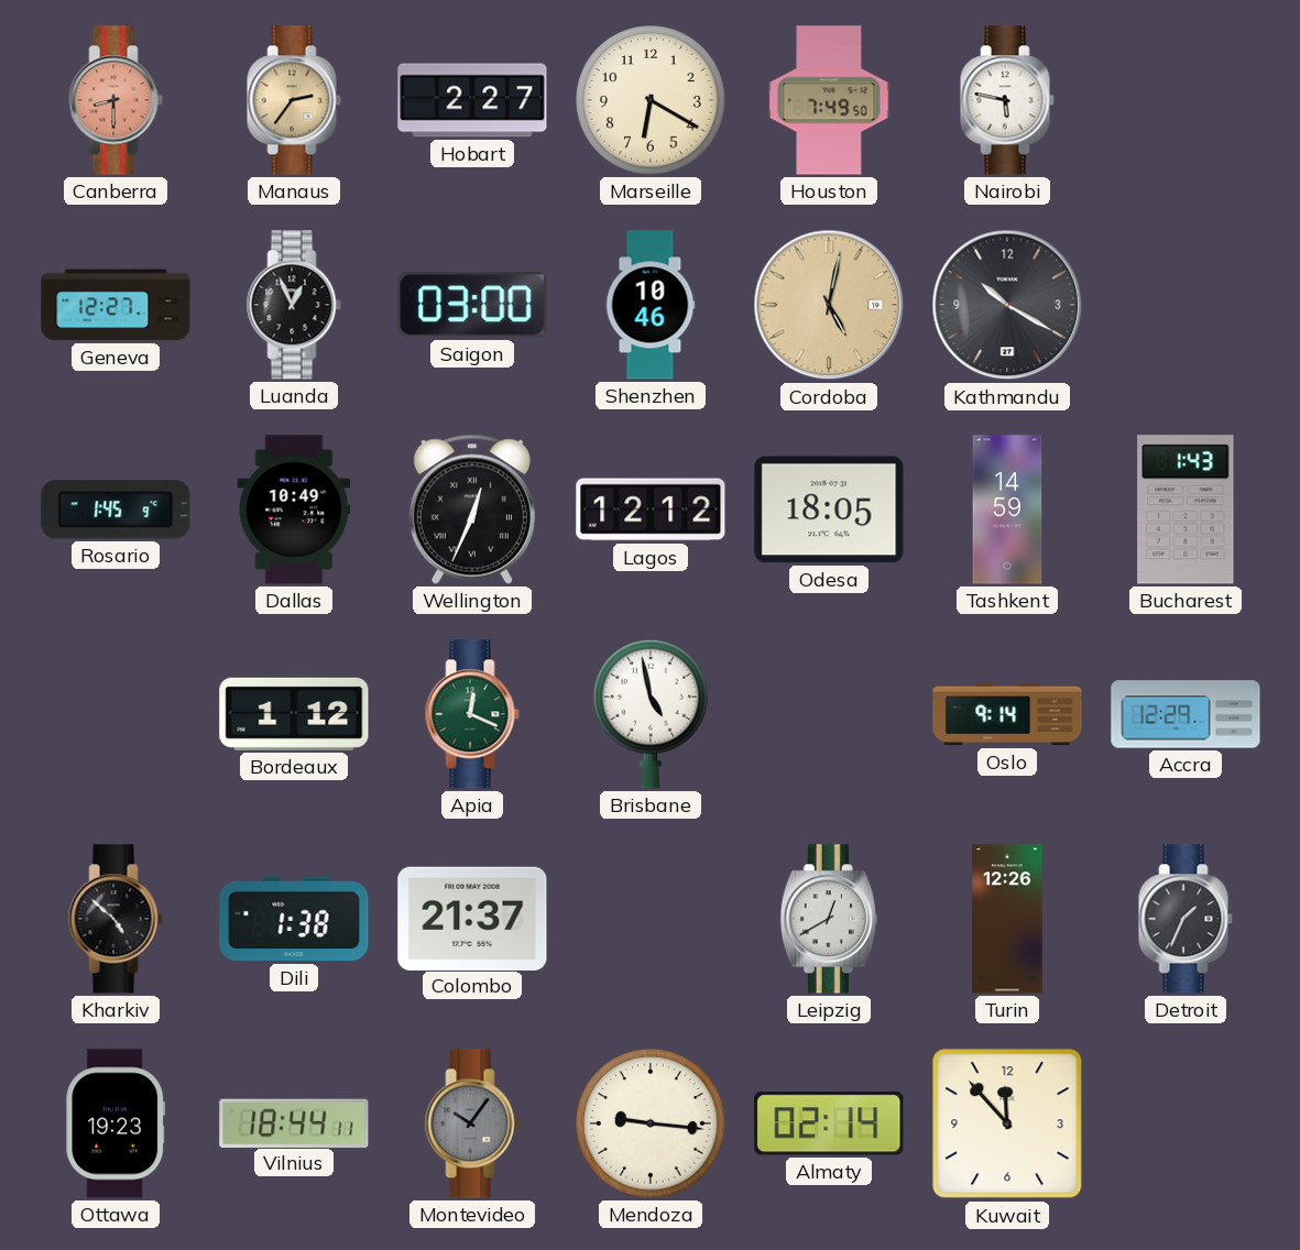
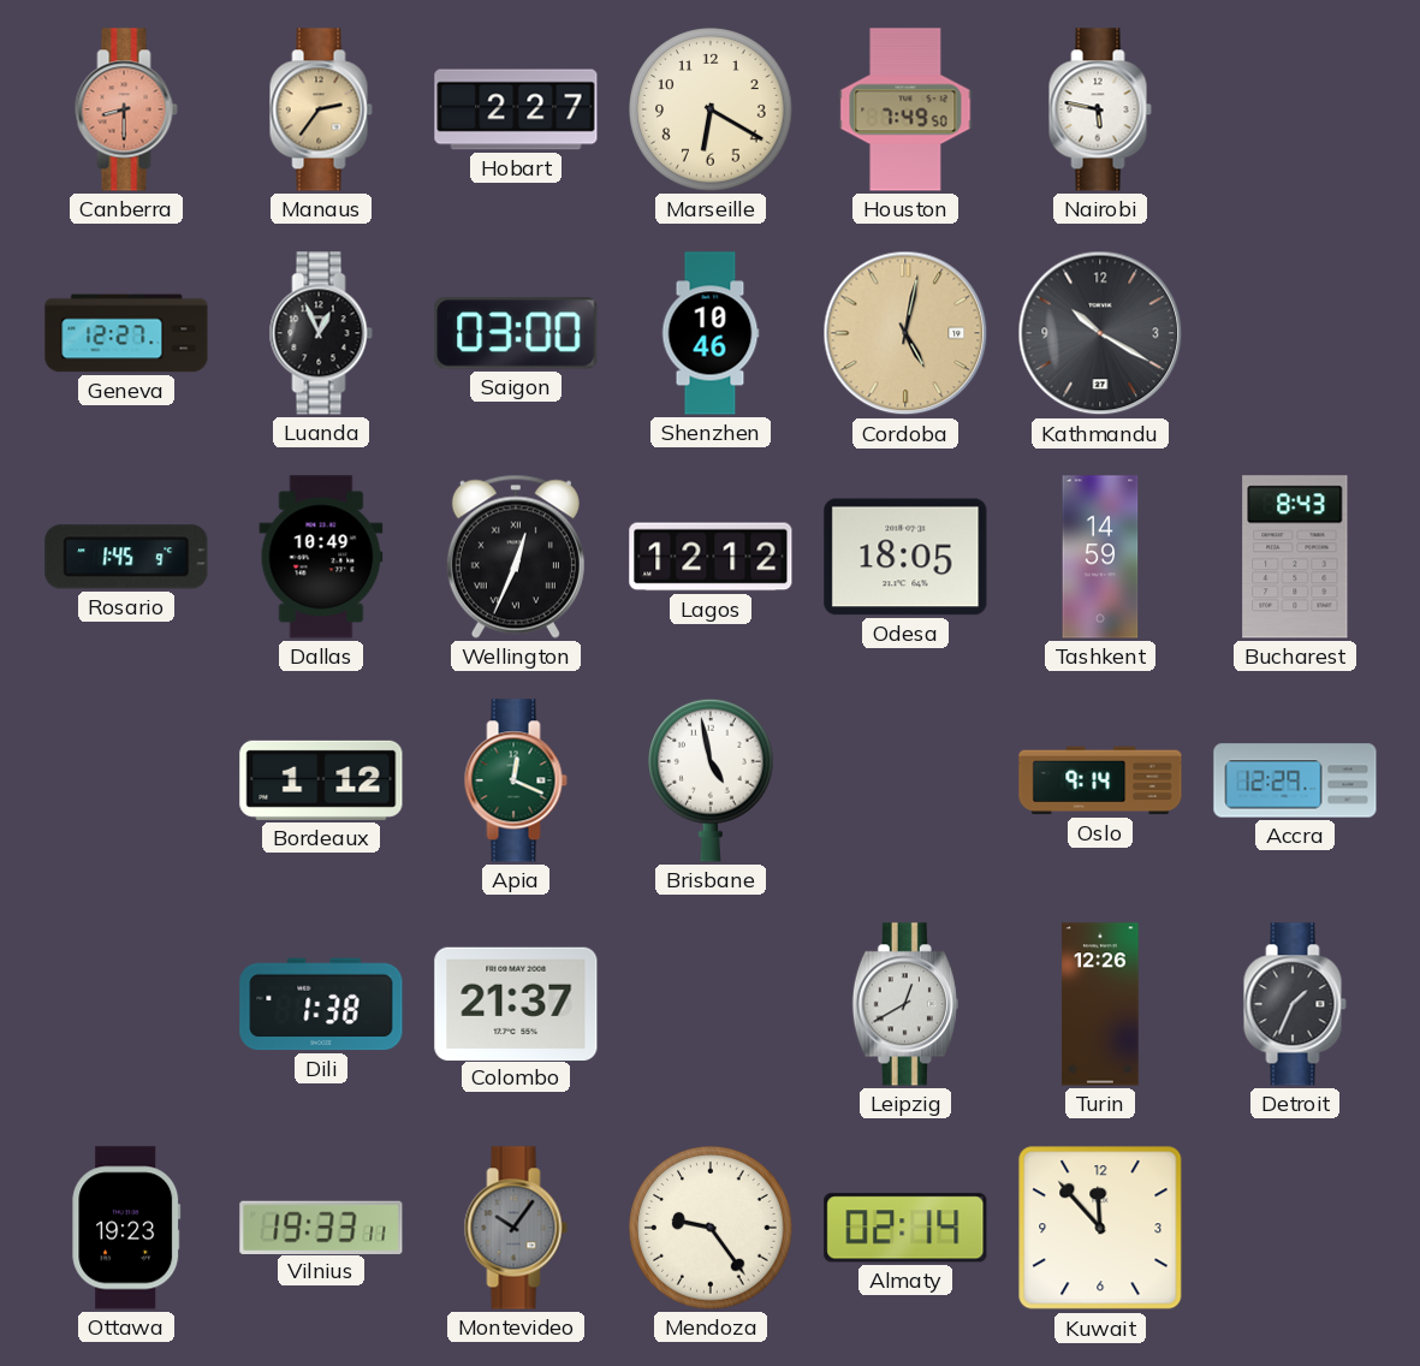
Bucharest: 1:43 -> 8:43
Kharkiv: 4:52 -> none
Vilnius: 18:44 -> 19:33
Mendoza: 9:16 -> 9:24
